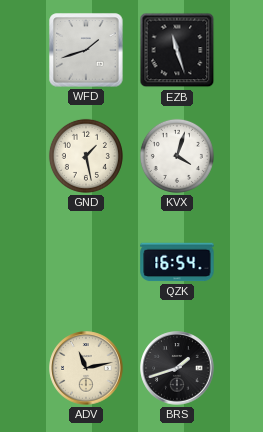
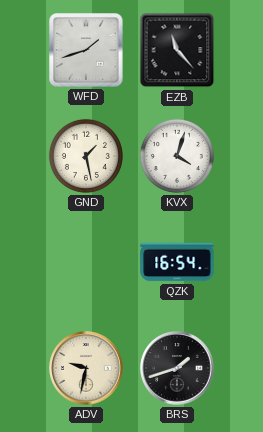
EZB: 11:27 -> 11:23
ADV: 11:13 -> 9:32
